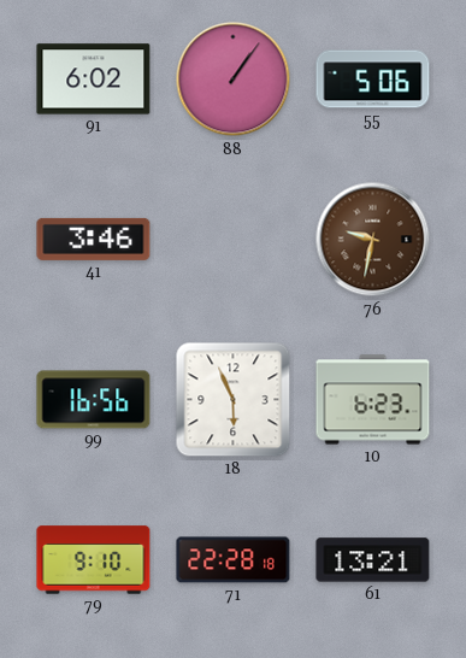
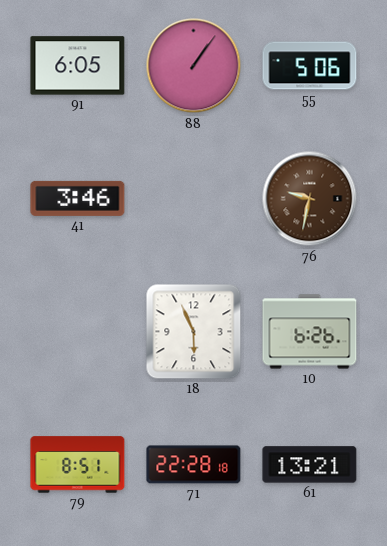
91: 6:02 -> 6:05
99: 16:56 -> none
10: 6:23 -> 6:26
79: 9:10 -> 8:51
